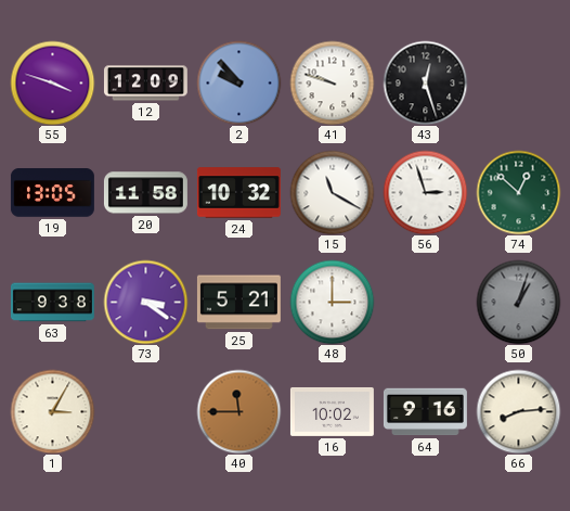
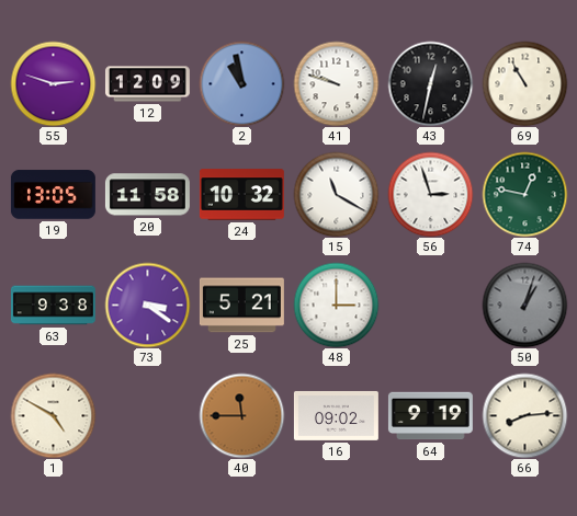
55: 3:48 -> 2:48
2: 9:53 -> 10:58
43: 12:27 -> 12:32
69: none -> 10:55
74: 12:52 -> 12:47
1: 3:05 -> 4:50
16: 10:02 -> 09:02
64: 9:16 -> 9:19
